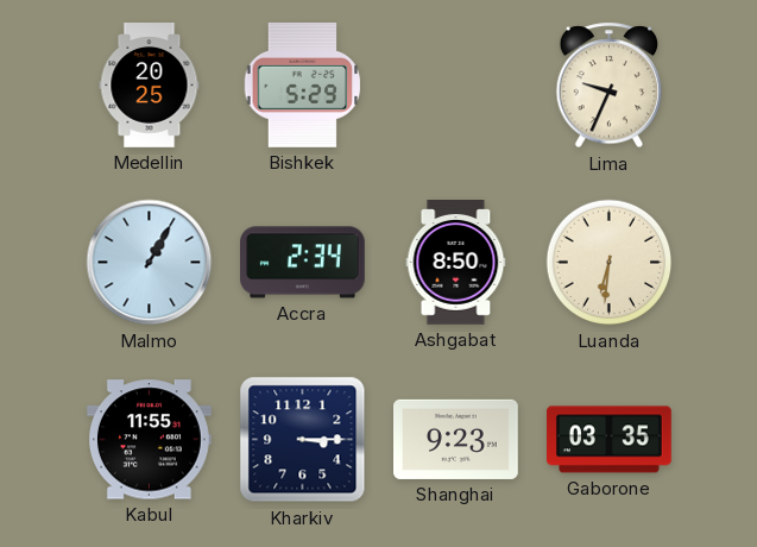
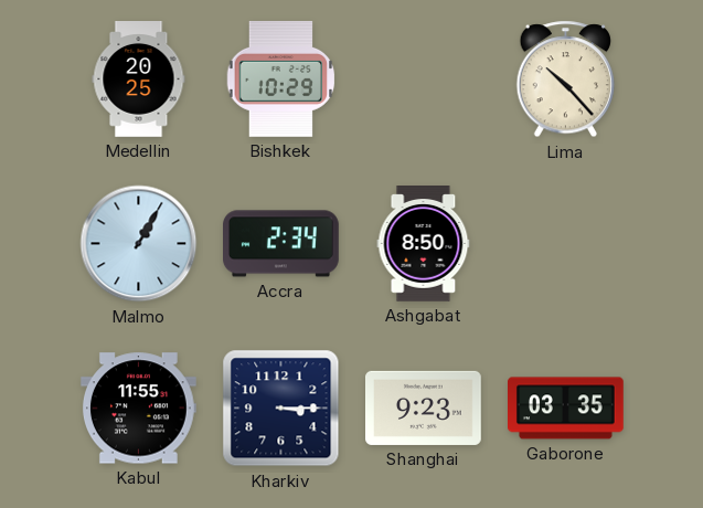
Bishkek: 5:29 -> 10:29
Lima: 9:34 -> 10:23
Luanda: 6:31 -> none
